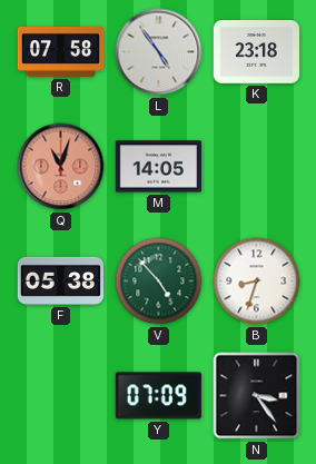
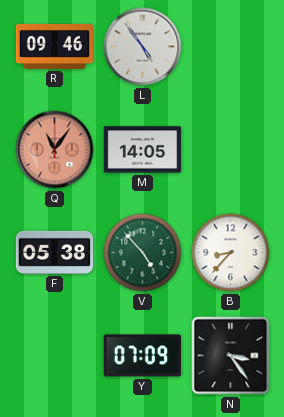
R: 07:58 -> 09:46
K: 23:18 -> none
Q: 11:03 -> 11:06
B: 8:33 -> 8:37
